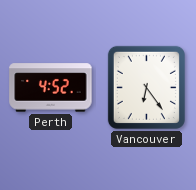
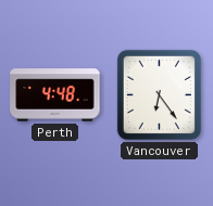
Perth: 4:52 -> 4:48
